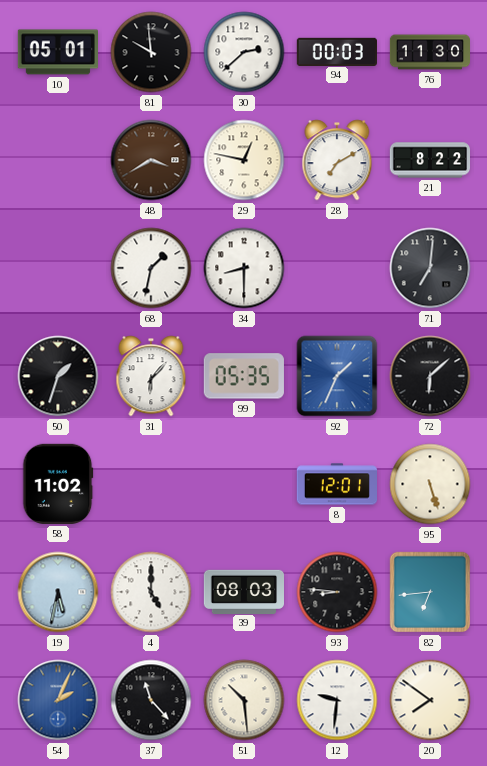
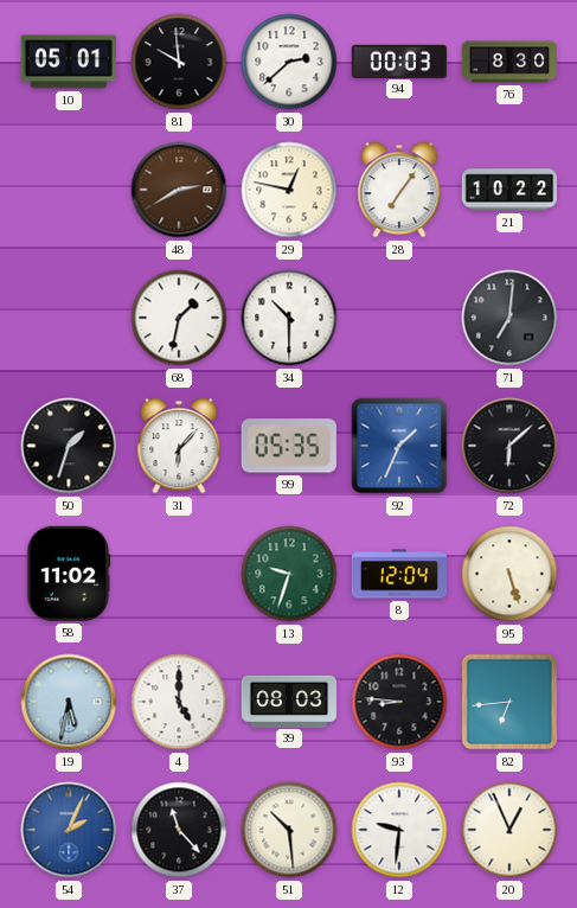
76: 11:30 -> 8:30
48: 3:40 -> 2:40
28: 7:10 -> 7:06
21: 8:22 -> 10:22
34: 8:30 -> 10:30
13: none -> 9:33
8: 12:01 -> 12:04
20: 7:51 -> 12:56
